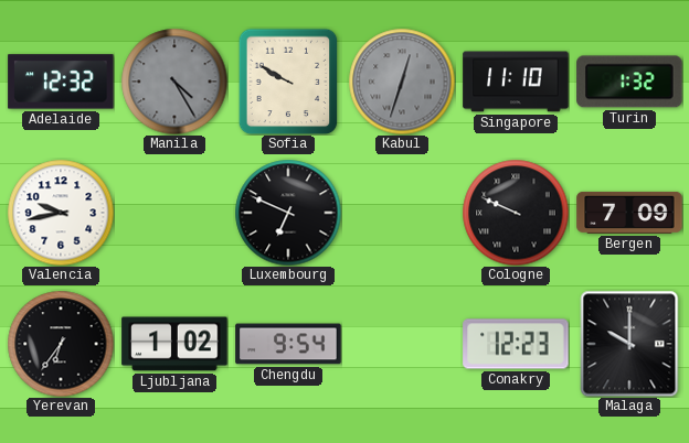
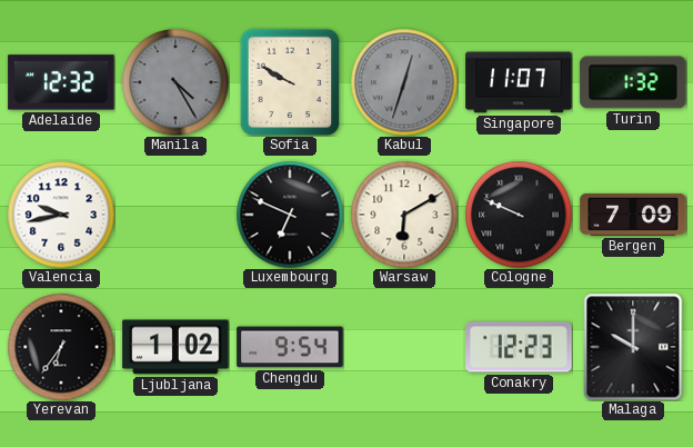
Singapore: 11:10 -> 11:07
Warsaw: none -> 6:10
